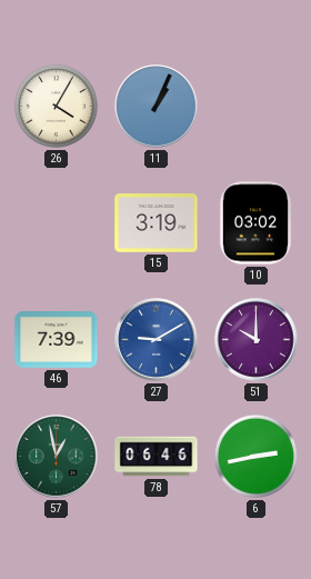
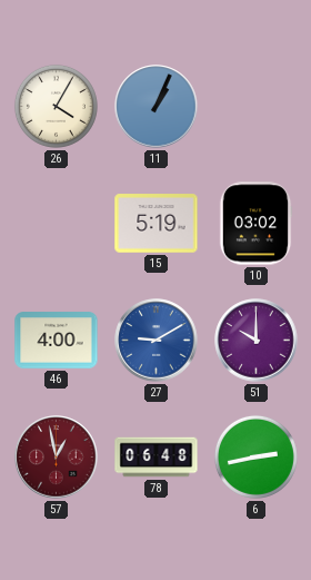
15: 3:19 -> 5:19
46: 7:39 -> 4:00
57 dial: green -> burgundy
78: 06:46 -> 06:48
